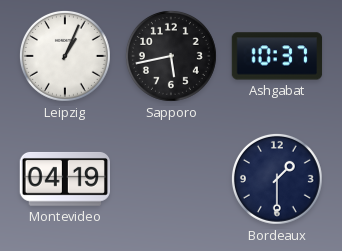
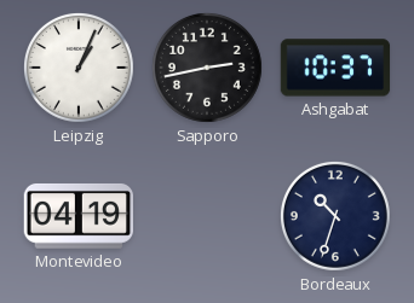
Sapporo: 5:43 -> 2:43
Bordeaux: 1:30 -> 10:33
